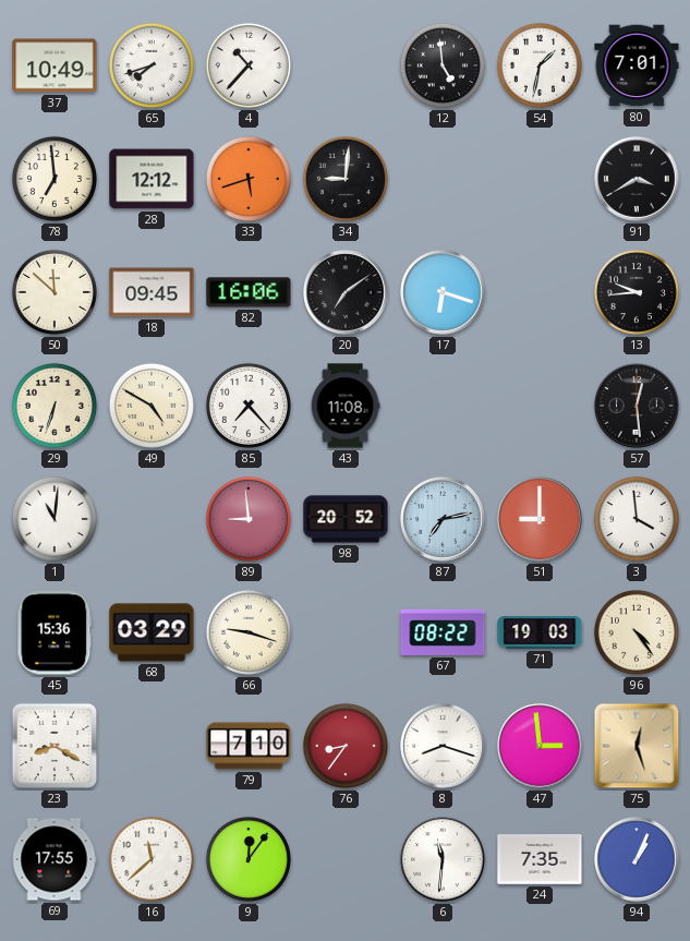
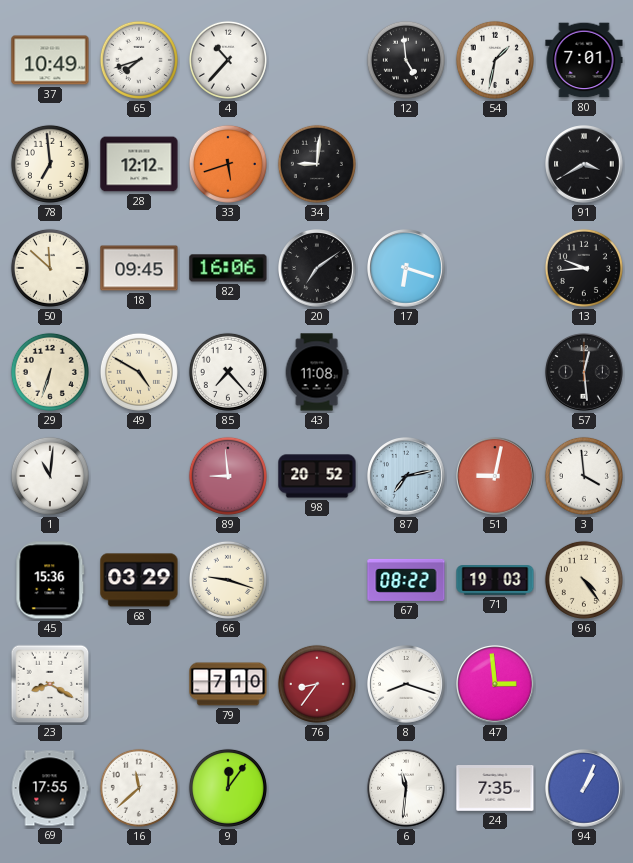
51: 9:00 -> 9:02
75: 12:27 -> none
